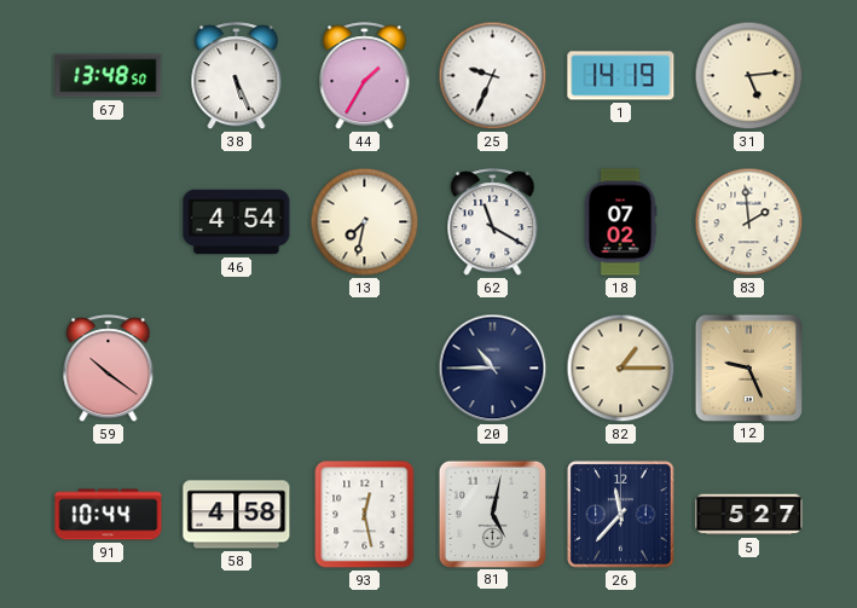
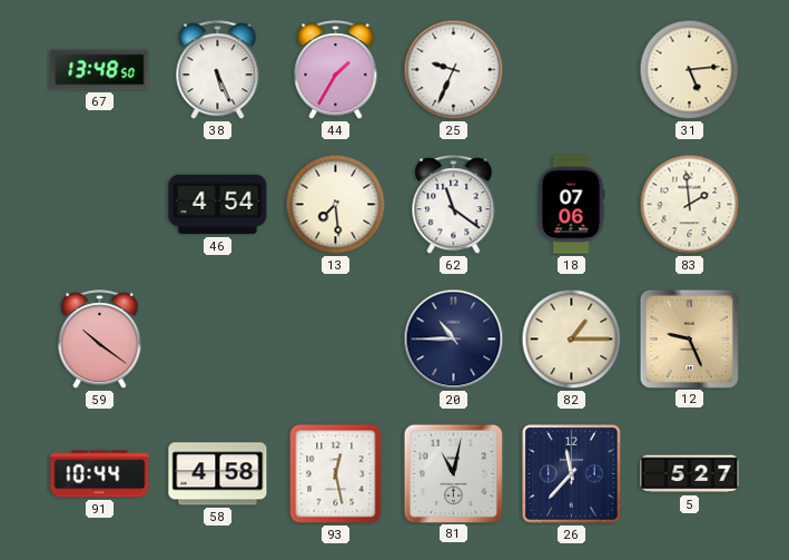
1: 14:19 -> none
13: 7:32 -> 7:29
62: 11:20 -> 11:21
18: 07:02 -> 07:06
81: 5:02 -> 11:02
